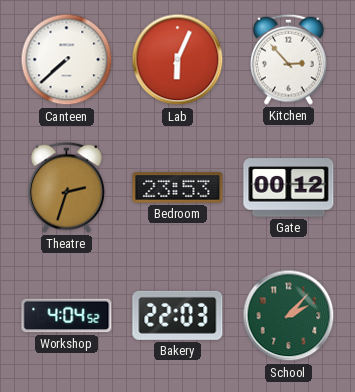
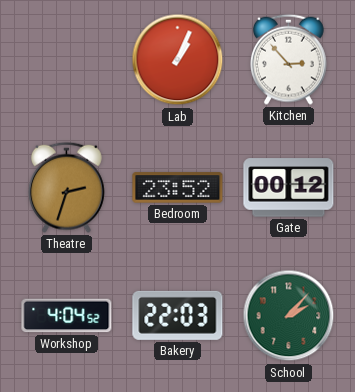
Canteen: 7:38 -> none
Lab: 6:04 -> 1:04
Bedroom: 23:53 -> 23:52
